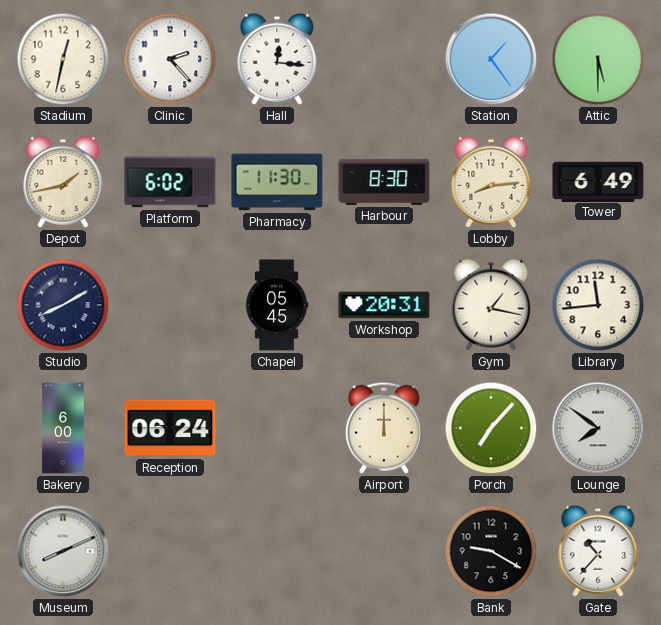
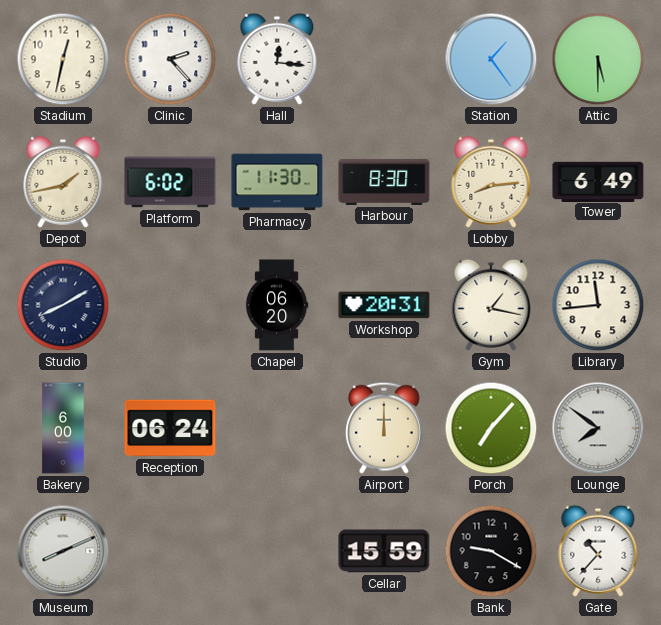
Chapel: 05:45 -> 06:20
Cellar: none -> 15:59
